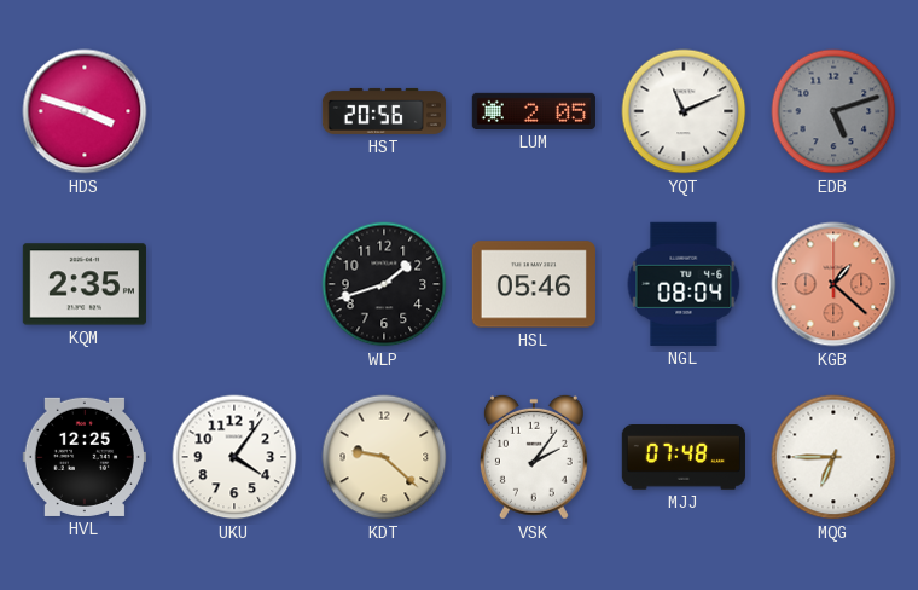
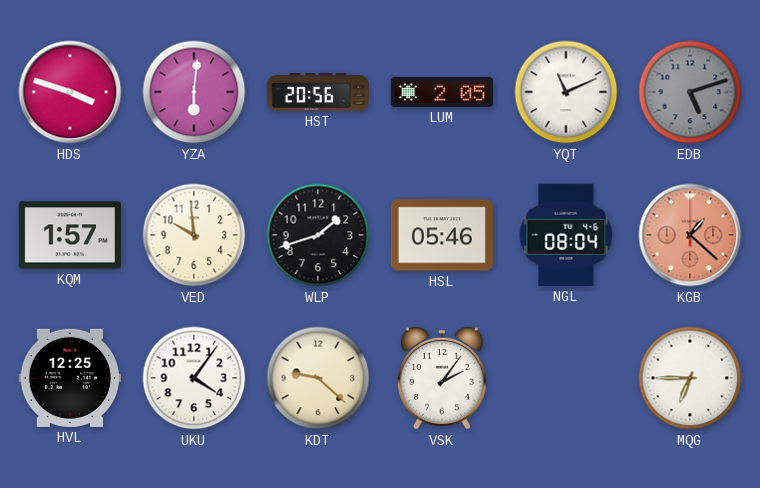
YZA: none -> 6:01
KQM: 2:35 -> 1:57
VED: none -> 9:59
MJJ: 07:48 -> none
